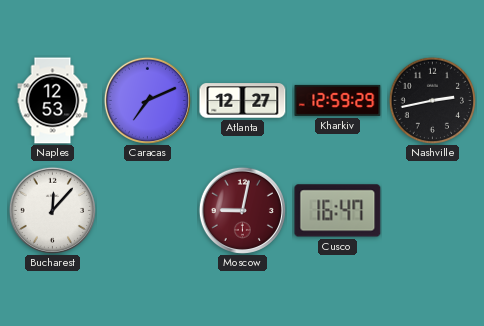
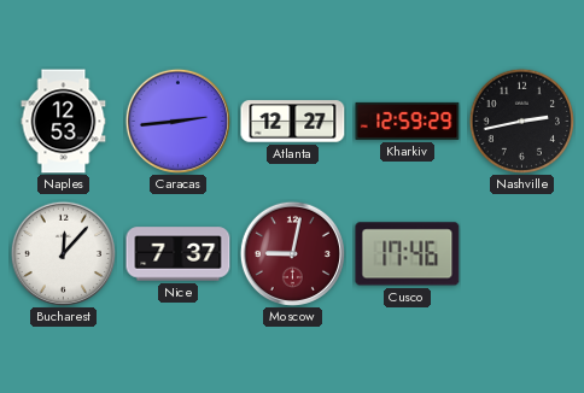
Caracas: 7:11 -> 2:44
Nice: none -> 7:37
Cusco: 16:47 -> 17:46
